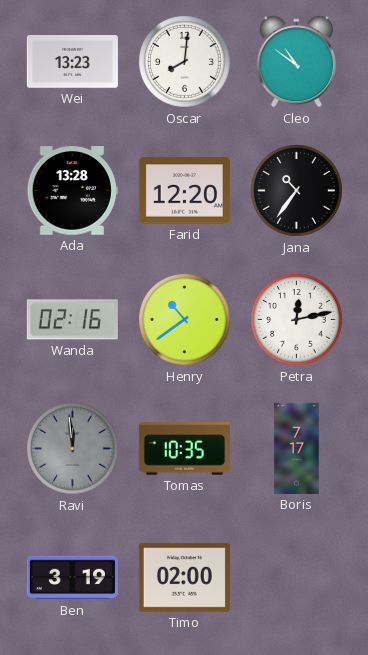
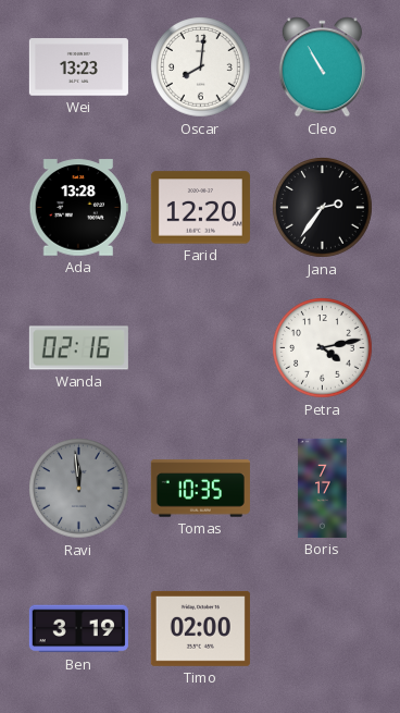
Cleo: 10:51 -> 10:55
Jana: 10:36 -> 2:36
Henry: 10:39 -> none
Petra: 12:13 -> 4:13
